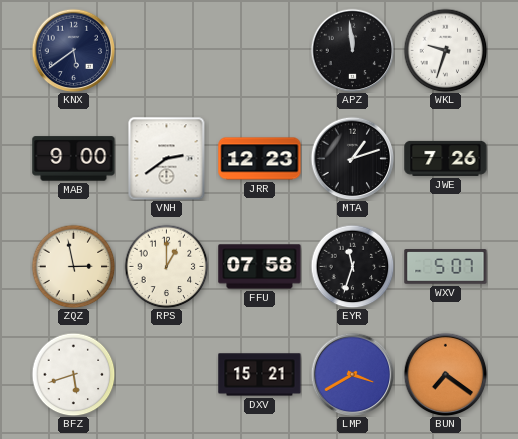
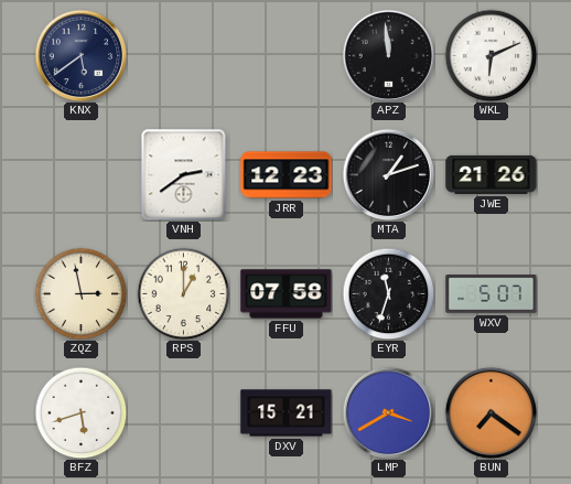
WKL: 9:33 -> 6:11
MAB: 9:00 -> none
JWE: 7:26 -> 21:26
